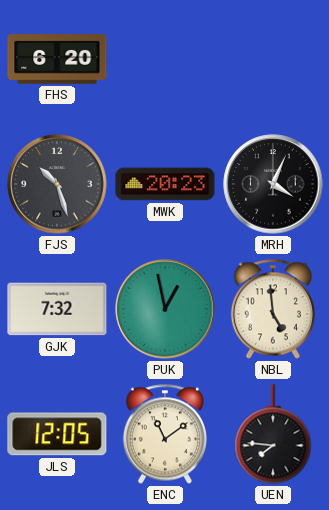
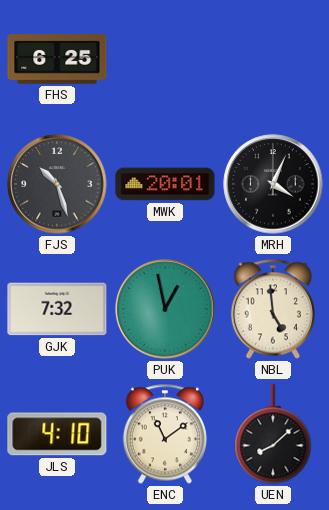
FHS: 6:20 -> 6:25
MWK: 20:23 -> 20:01
JLS: 12:05 -> 4:10
UEN: 7:46 -> 8:08
